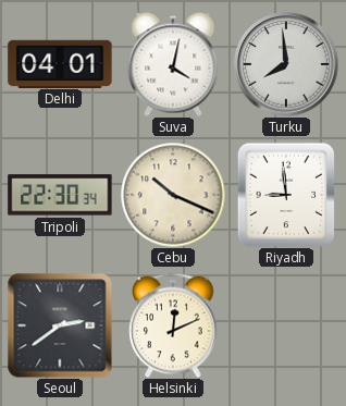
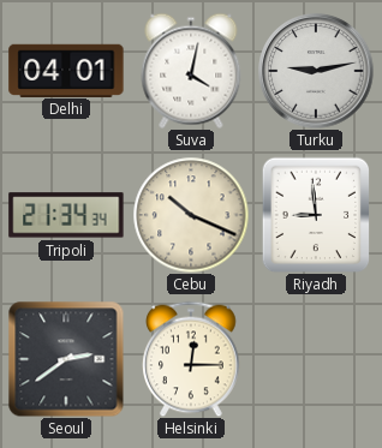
Turku: 7:59 -> 9:13
Tripoli: 22:30 -> 21:34
Helsinki: 12:11 -> 12:15
